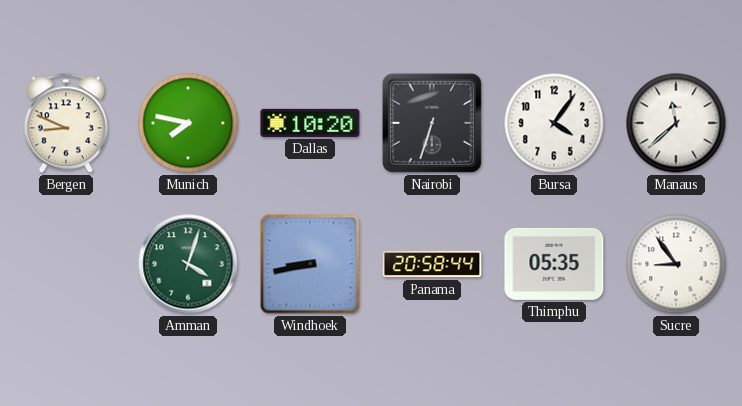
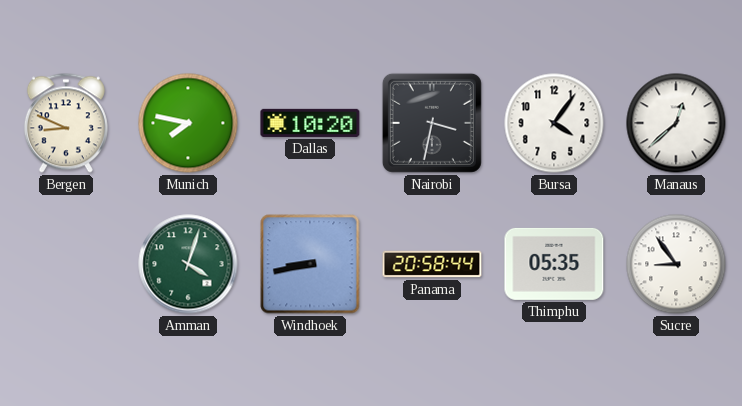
Nairobi: 6:33 -> 3:32
Manaus: 11:38 -> 12:38
